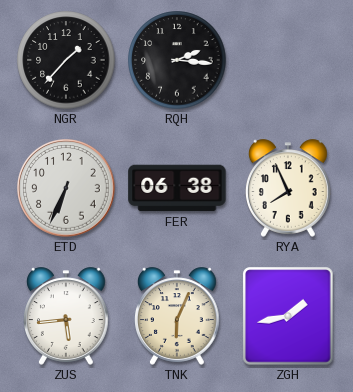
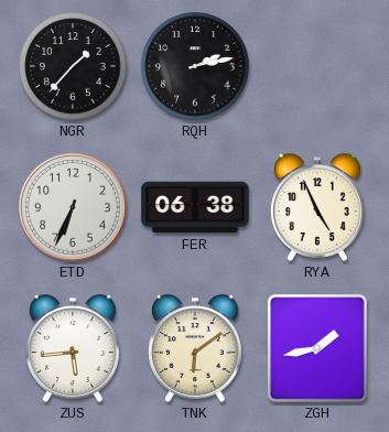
RQH: 2:16 -> 2:13
RYA: 7:56 -> 4:56
TNK: 6:04 -> 6:09
